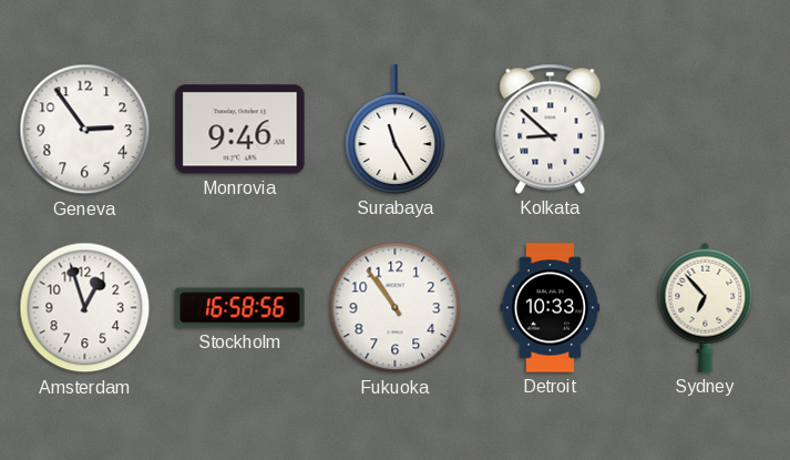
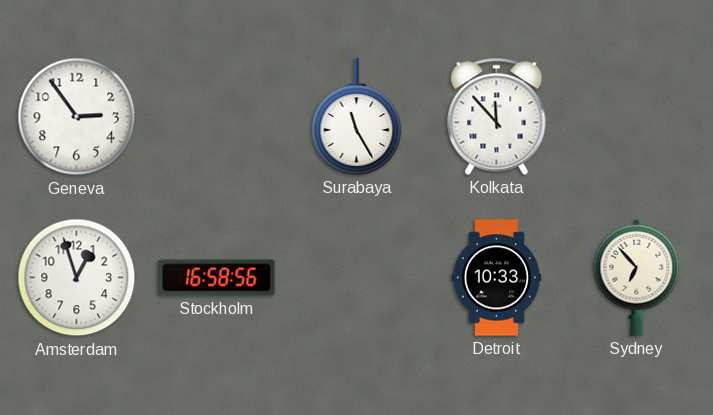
Monrovia: 9:46 -> none
Kolkata: 8:52 -> 11:53
Fukuoka: 10:54 -> none
